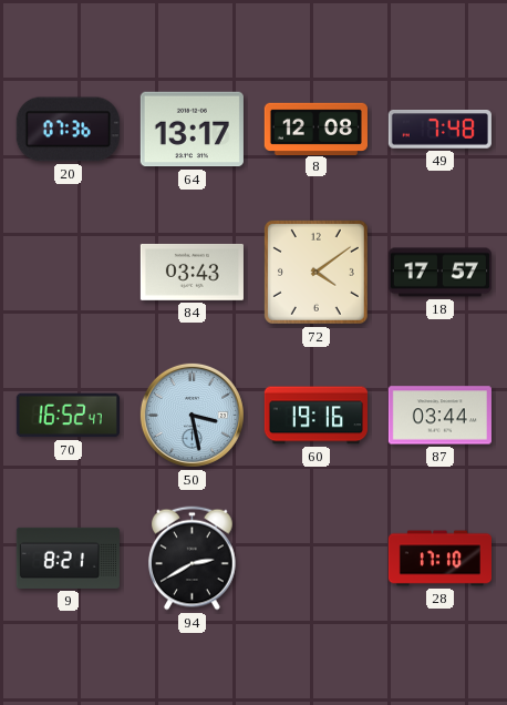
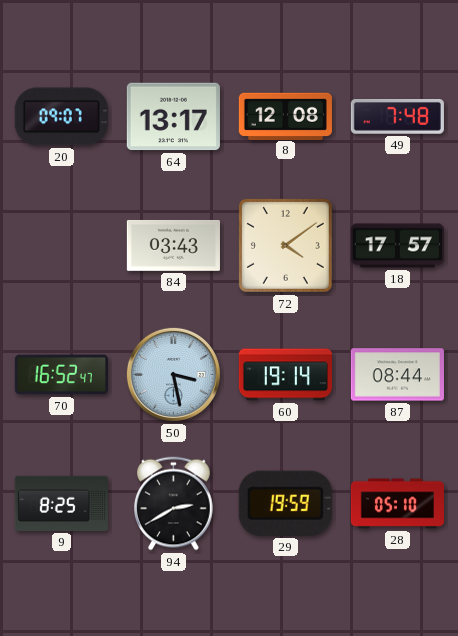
20: 07:36 -> 09:07
60: 19:16 -> 19:14
87: 03:44 -> 08:44
9: 8:21 -> 8:25
29: none -> 19:59
28: 17:10 -> 05:10
